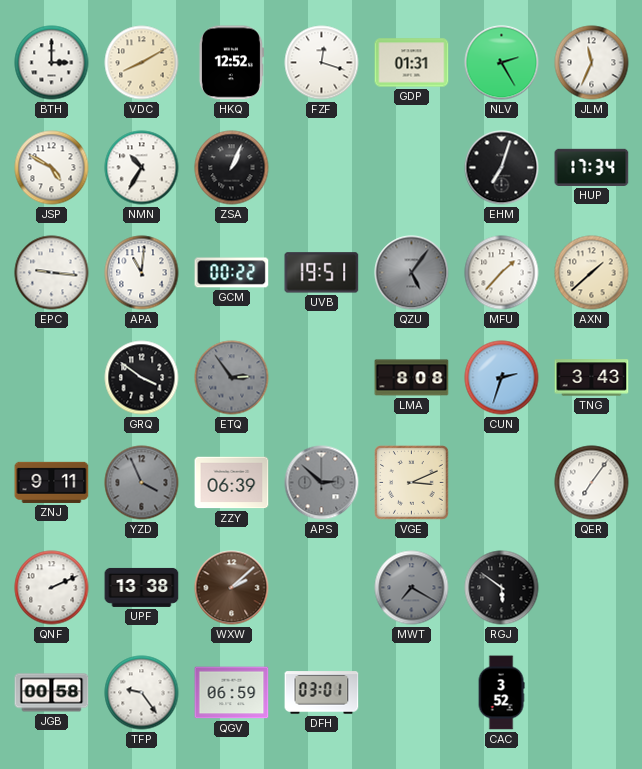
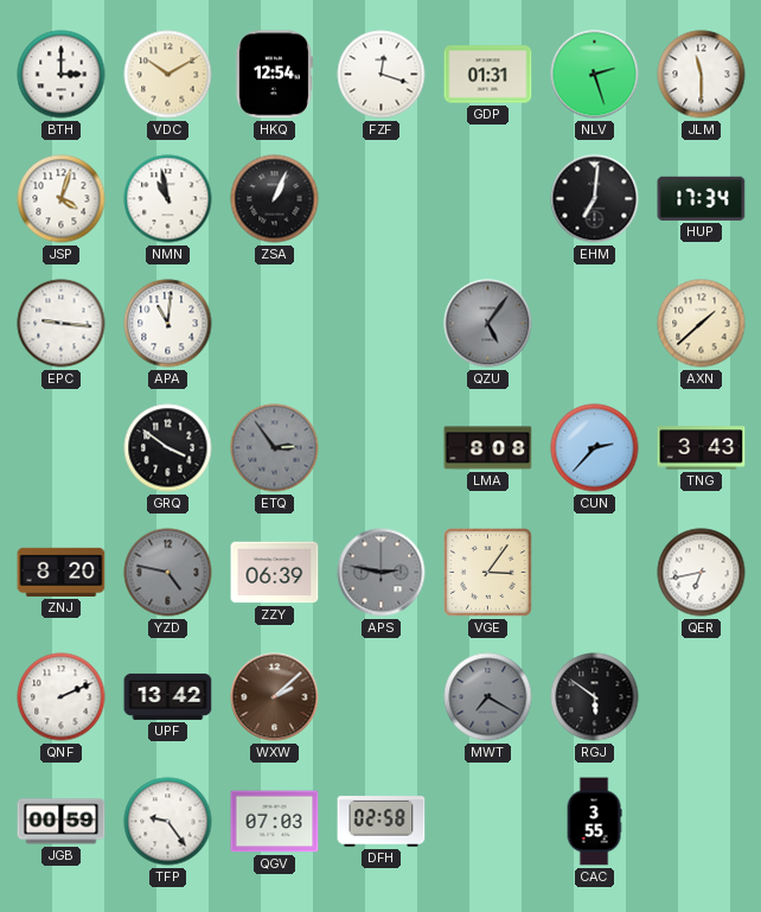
VDC: 8:10 -> 10:10
HKQ: 12:52 -> 12:54
NLV: 2:25 -> 2:27
JLM: 11:34 -> 11:30
JSP: 4:50 -> 4:03
NMN: 10:35 -> 10:58
EHM: 7:03 -> 7:01
GCM: 00:22 -> none
UVB: 19:51 -> none
MFU: 1:37 -> none
CUN: 2:33 -> 2:37
ZNJ: 9:11 -> 8:20
YZD: 3:56 -> 4:47
APS: 2:52 -> 2:47
VGE: 3:11 -> 3:06
QER: 7:06 -> 6:43
UPF: 13:38 -> 13:42
JGB: 00:58 -> 00:59
QGV: 06:59 -> 07:03
DFH: 03:01 -> 02:58
CAC: 3:52 -> 3:55
